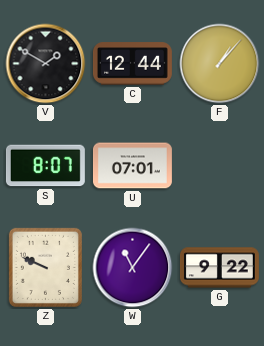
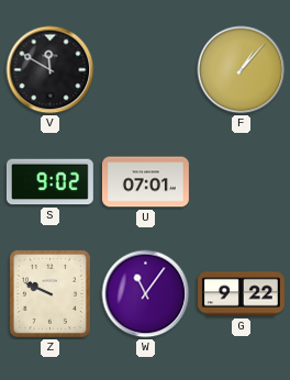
V: 1:50 -> 11:50
C: 12:44 -> none
S: 8:07 -> 9:02
